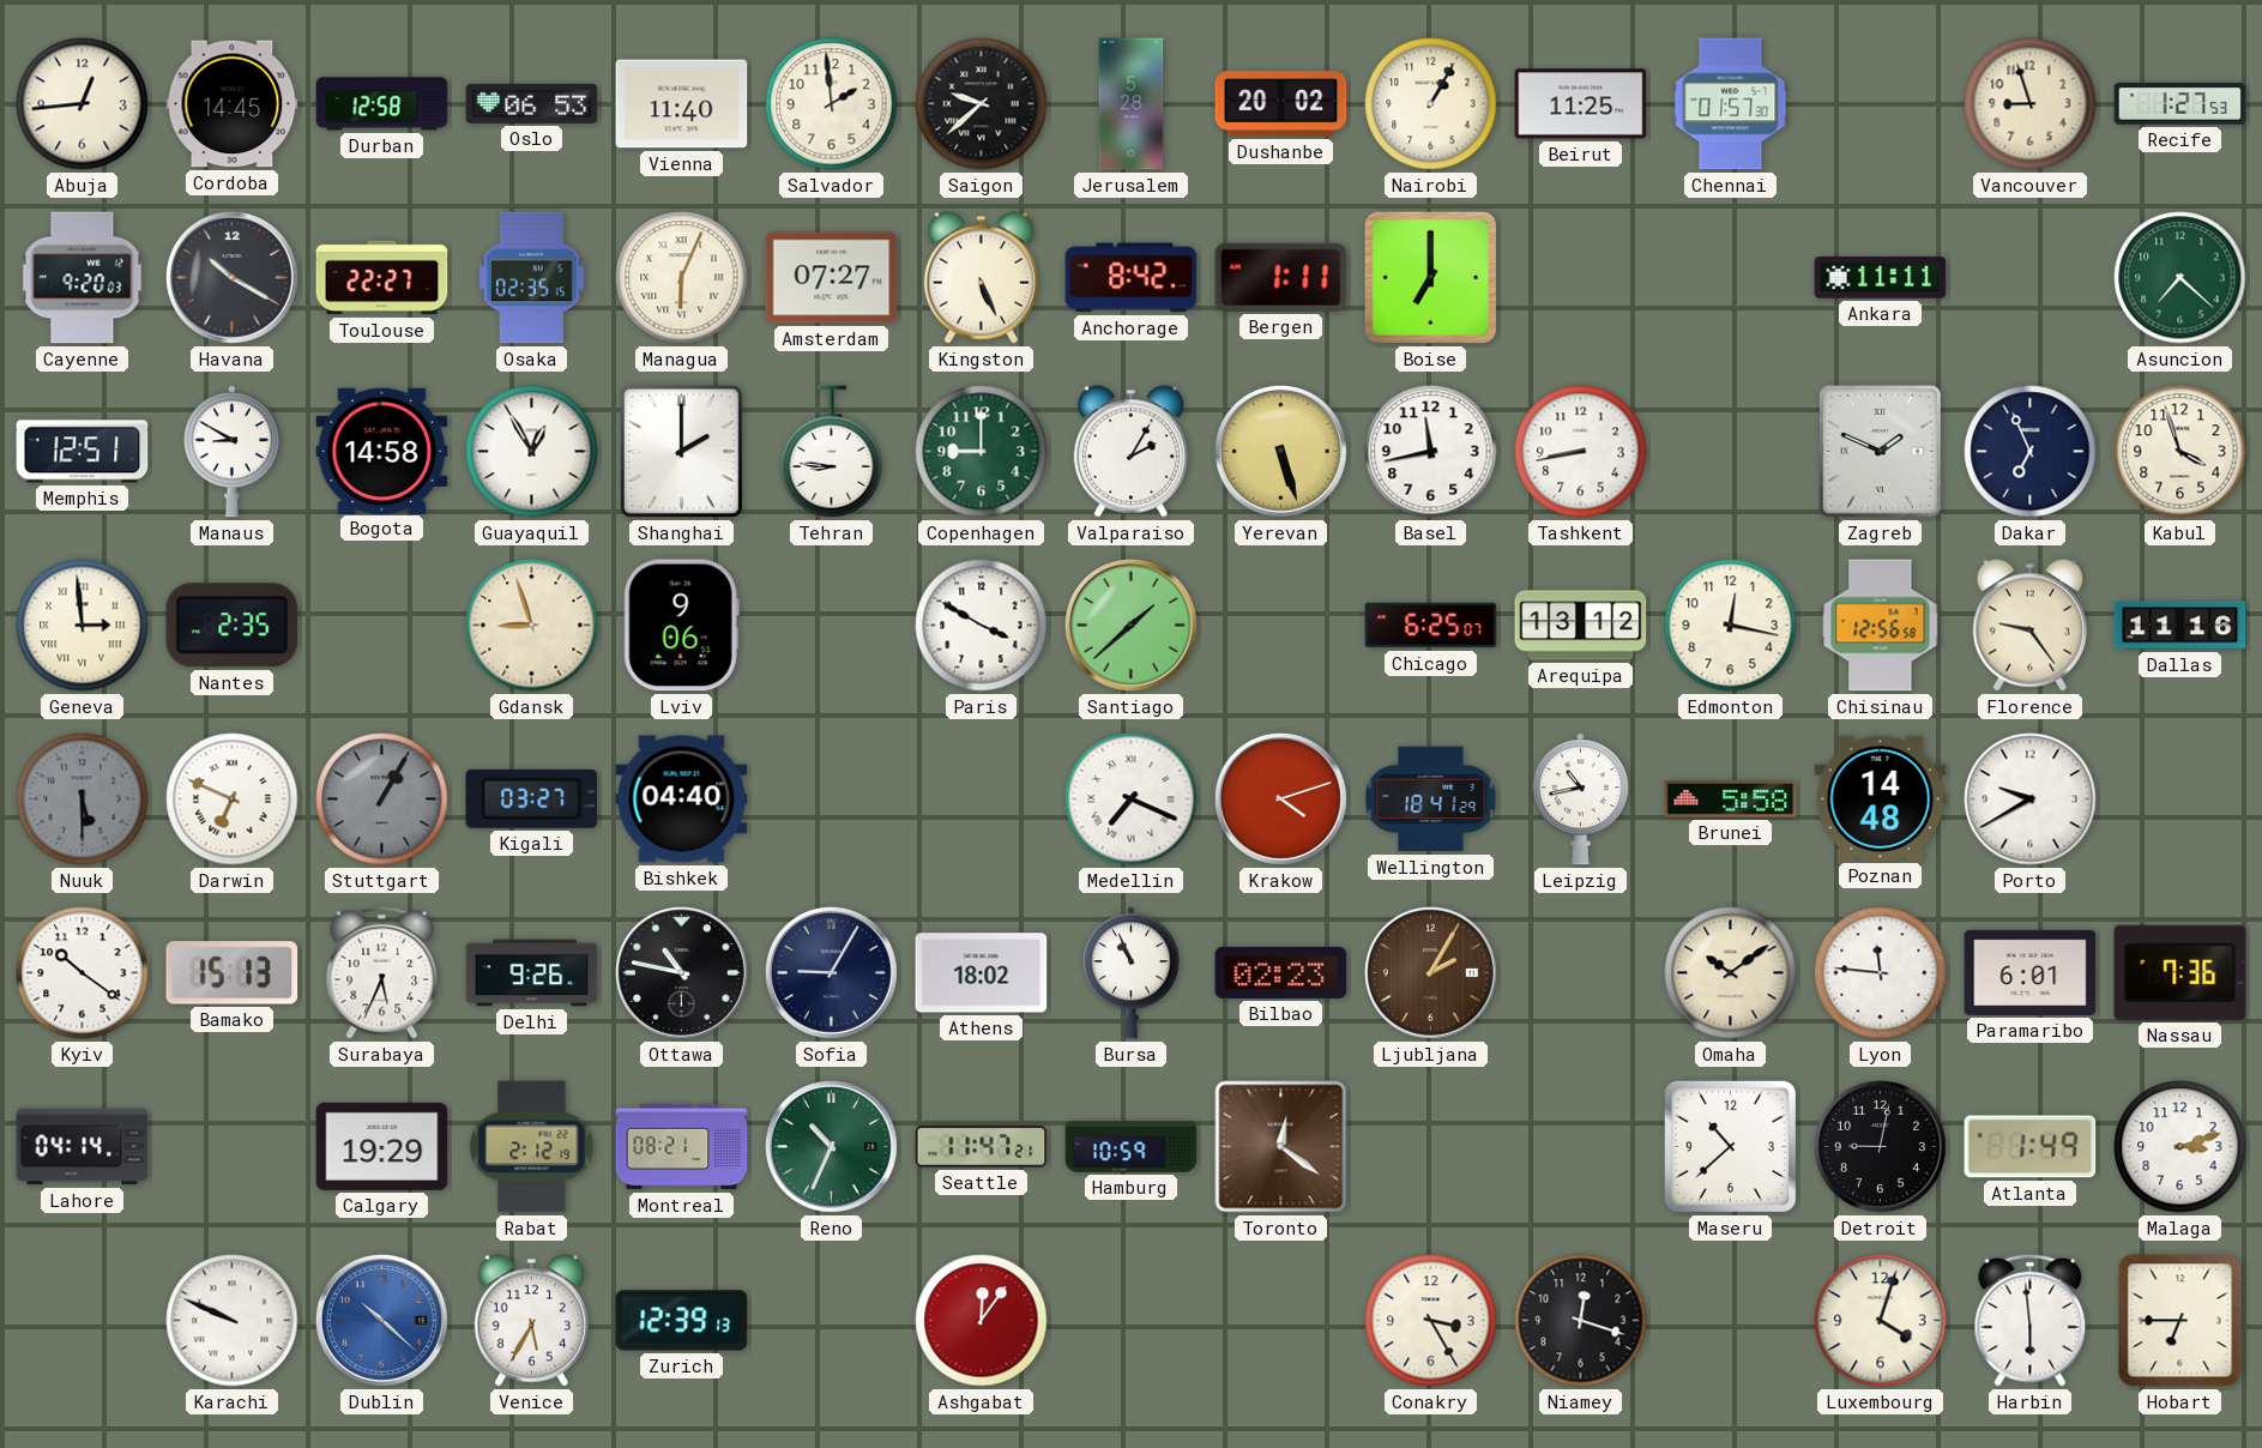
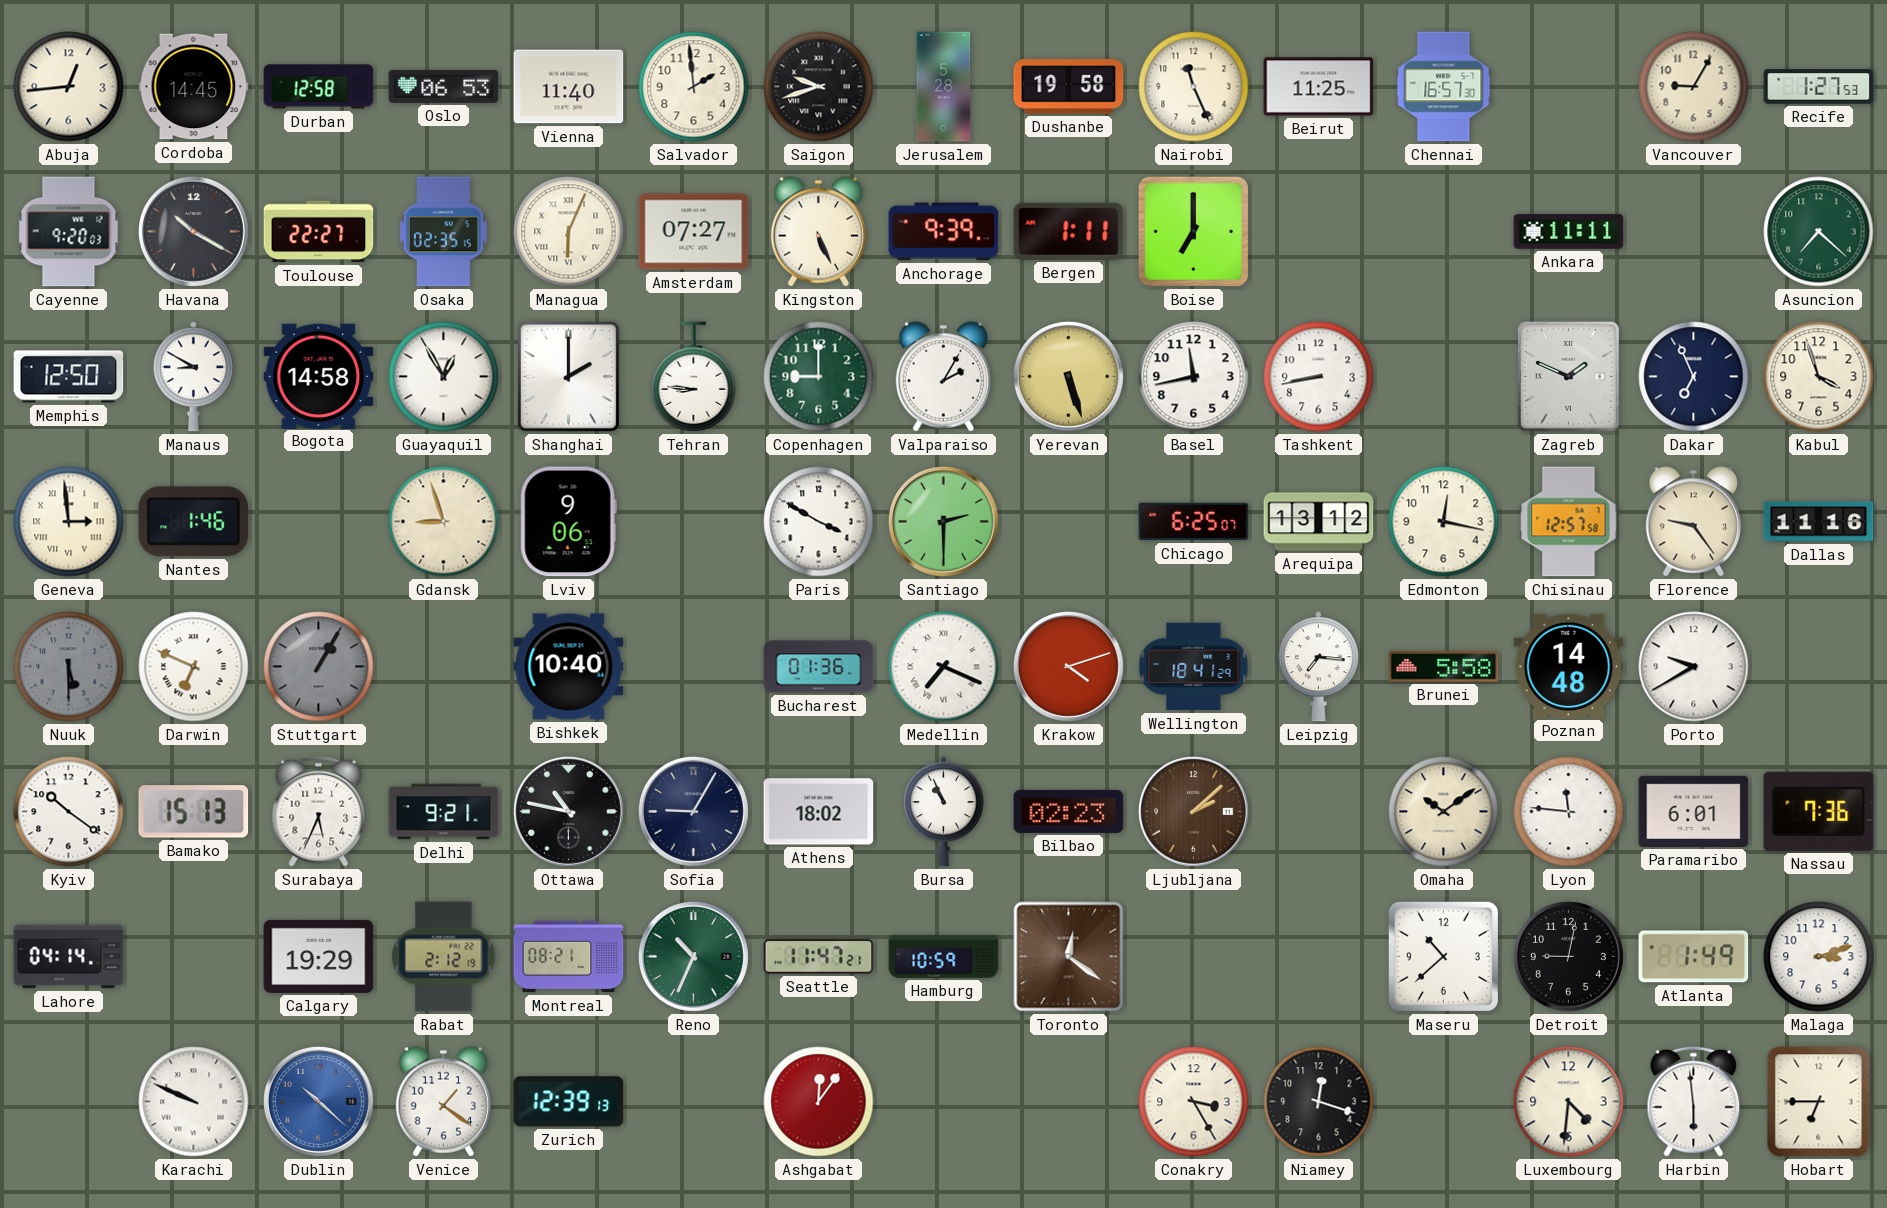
Saigon: 9:38 -> 9:42
Dushanbe: 20:02 -> 19:58
Nairobi: 1:05 -> 11:26
Chennai: 01:57 -> 16:57
Vancouver: 8:57 -> 9:05
Anchorage: 8:42 -> 9:39
Memphis: 12:51 -> 12:50
Nantes: 2:35 -> 1:46
Santiago: 1:38 -> 2:30
Chisinau: 12:56 -> 12:57
Kigali: 03:27 -> none
Bishkek: 04:40 -> 10:40
Bucharest: none -> 01:36
Leipzig: 10:43 -> 7:16
Delhi: 9:26 -> 9:21
Ljubljana: 2:05 -> 2:08
Venice: 5:35 -> 1:21
Luxembourg: 4:03 -> 4:31
